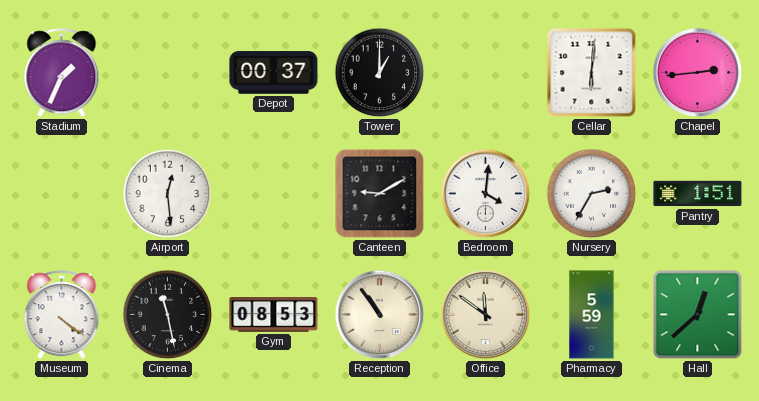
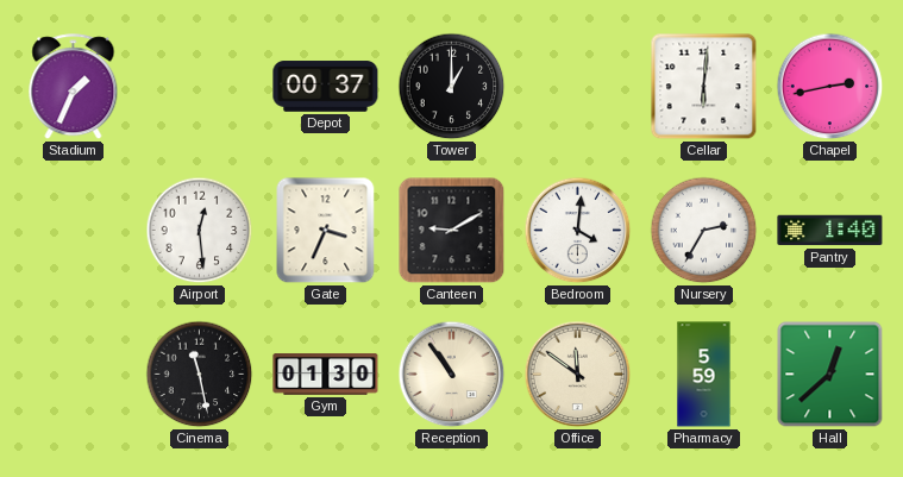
Chapel: 2:44 -> 2:43
Gate: none -> 3:34
Pantry: 1:51 -> 1:40
Museum: 4:21 -> none
Gym: 08:53 -> 01:30
